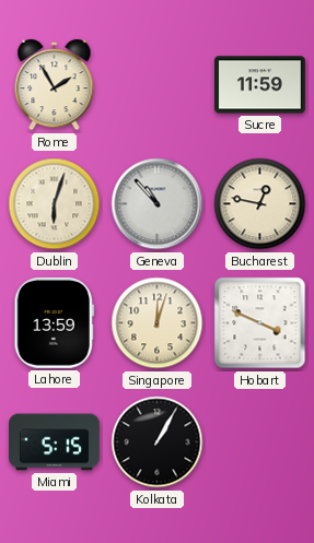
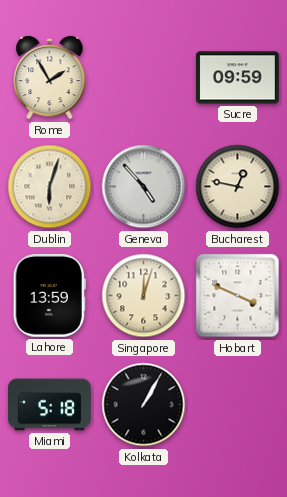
Sucre: 11:59 -> 09:59
Geneva: 10:53 -> 4:53
Miami: 5:15 -> 5:18
